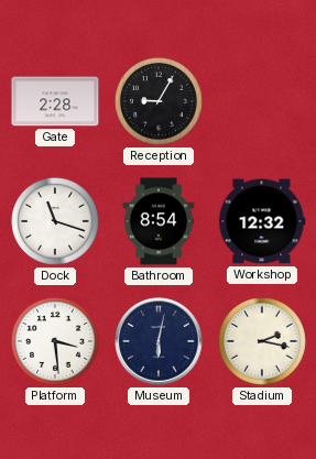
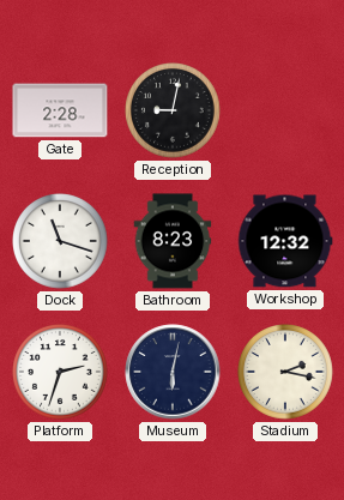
Reception: 9:05 -> 9:02
Bathroom: 8:54 -> 8:23
Platform: 3:29 -> 2:33
